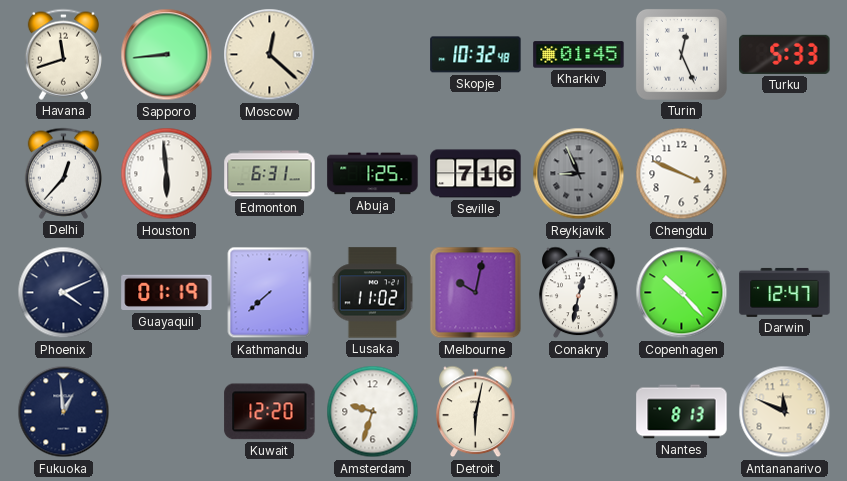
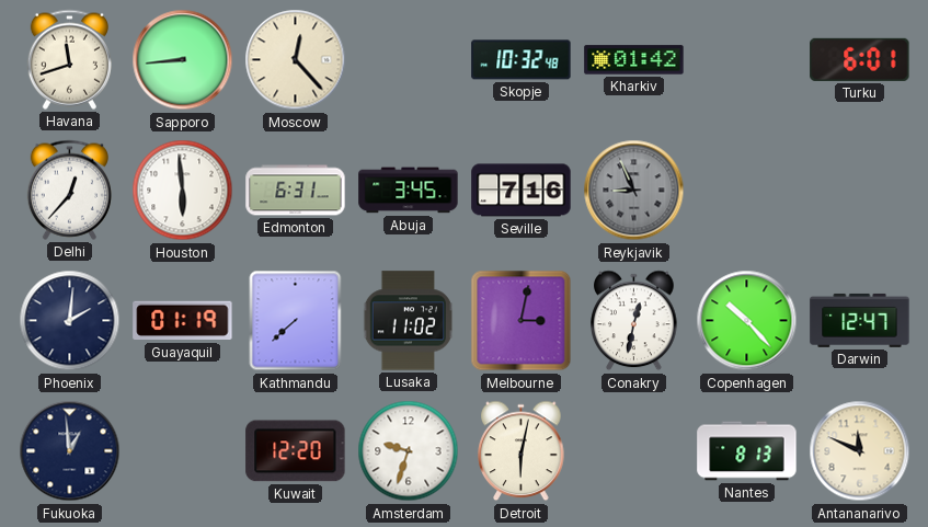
Moscow: 12:22 -> 12:23
Kharkiv: 01:45 -> 01:42
Turin: 12:26 -> none
Turku: 5:33 -> 6:01
Abuja: 1:25 -> 3:45
Chengdu: 3:49 -> none
Phoenix: 4:11 -> 2:01
Melbourne: 10:02 -> 3:02
